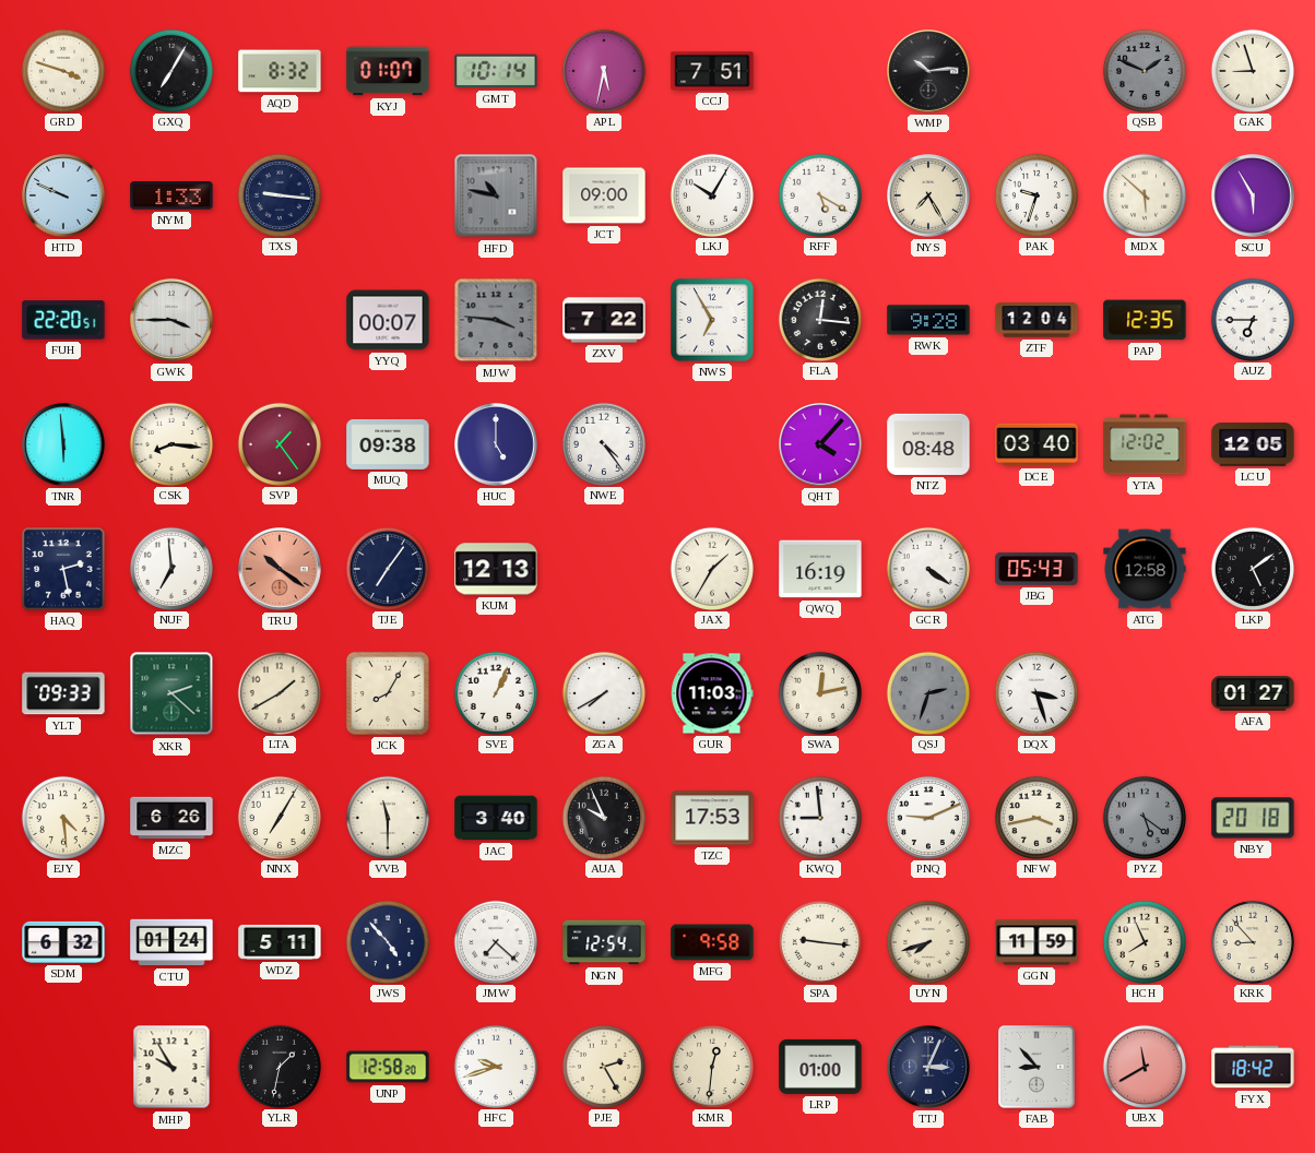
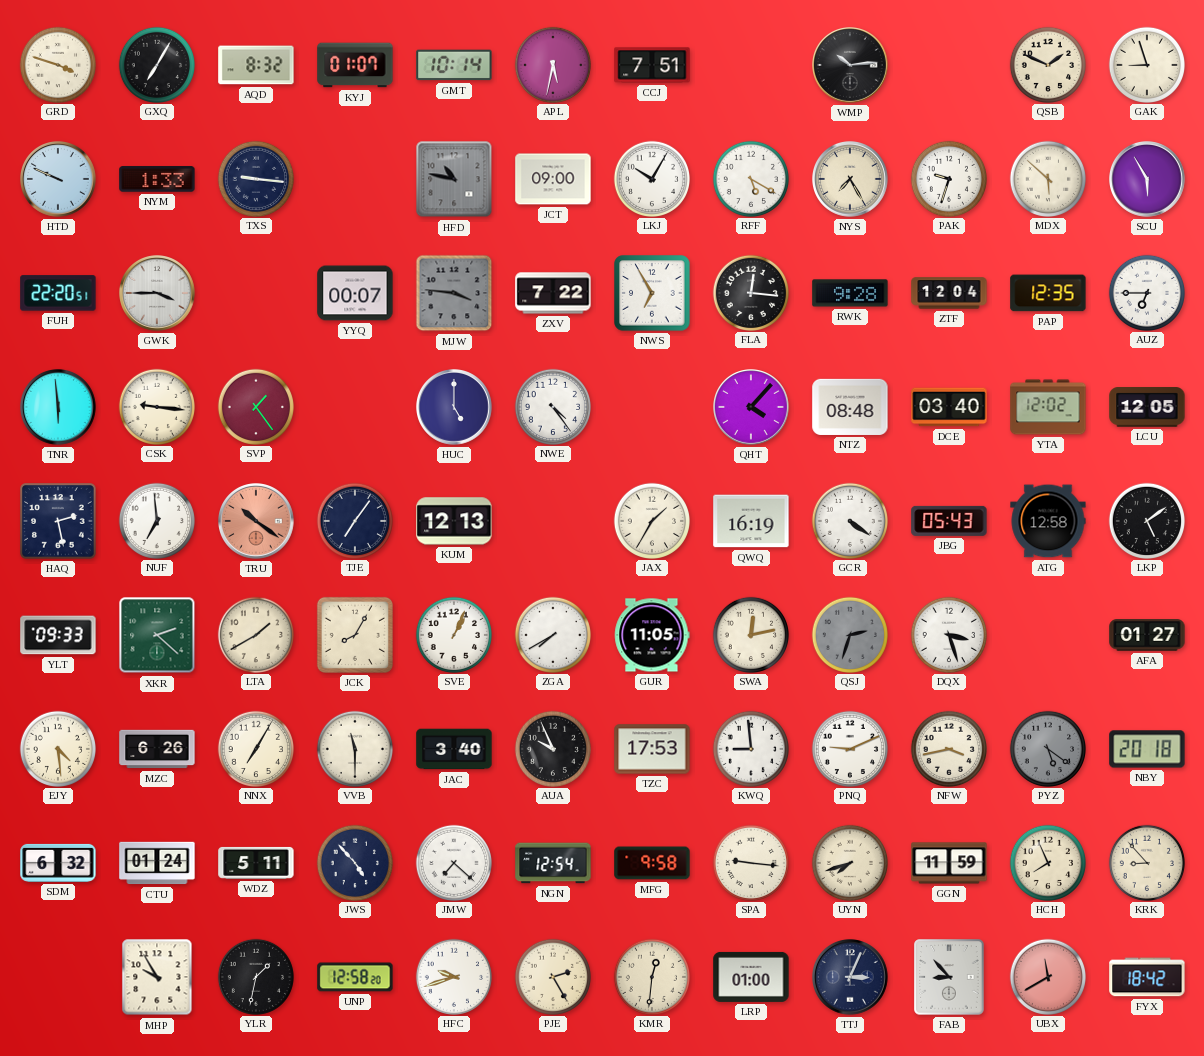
QSB dial: grey -> cream
CSK: 8:16 -> 9:16
MUQ: 09:38 -> none
GUR: 11:03 -> 11:05
